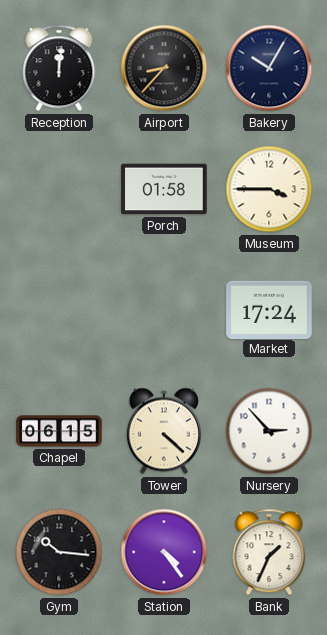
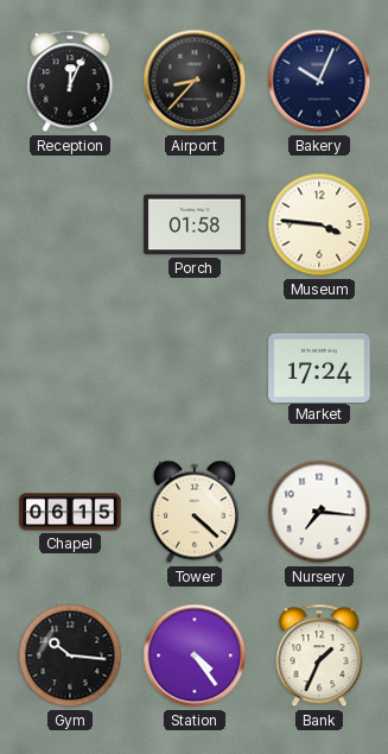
Reception: 12:01 -> 12:04
Bakery: 10:05 -> 10:04
Museum: 3:45 -> 3:46
Nursery: 2:53 -> 7:16
